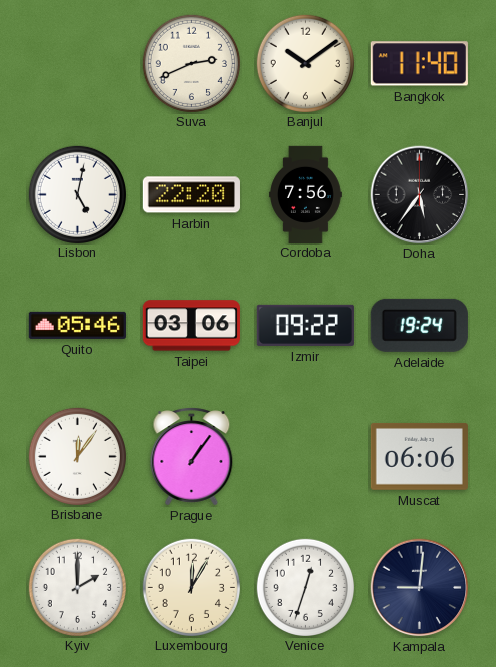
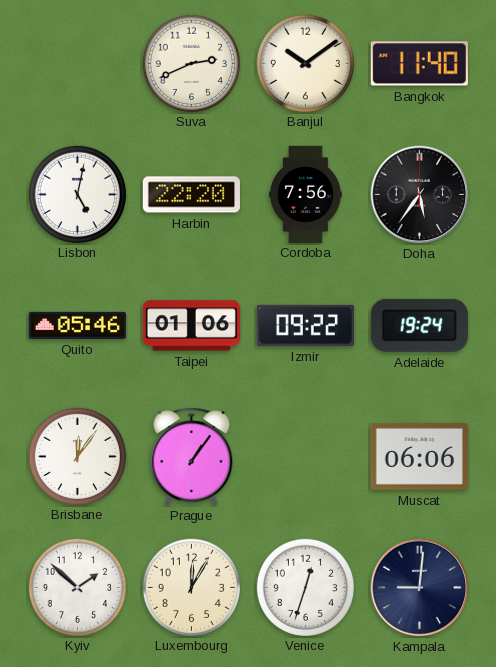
Taipei: 03:06 -> 01:06
Kyiv: 2:00 -> 1:52
